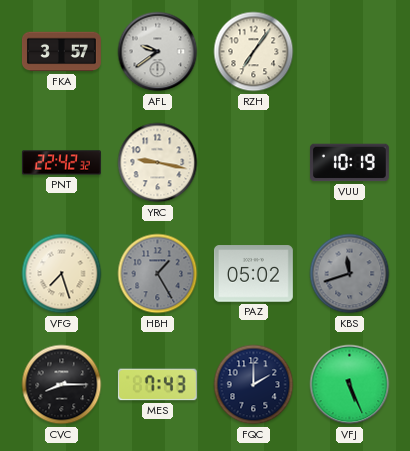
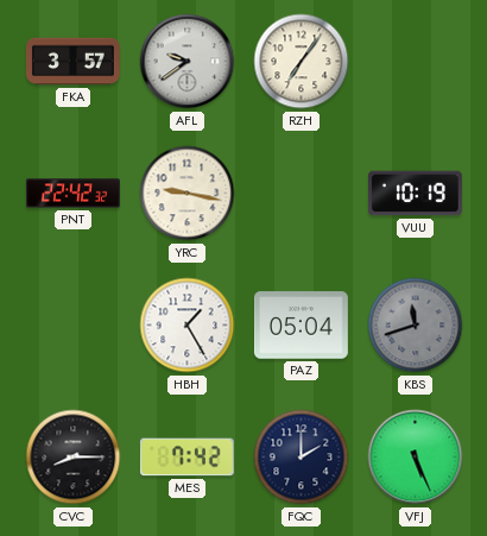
VFG: 7:27 -> none
HBH dial: grey -> white
PAZ: 05:02 -> 05:04
MES: 7:43 -> 7:42
